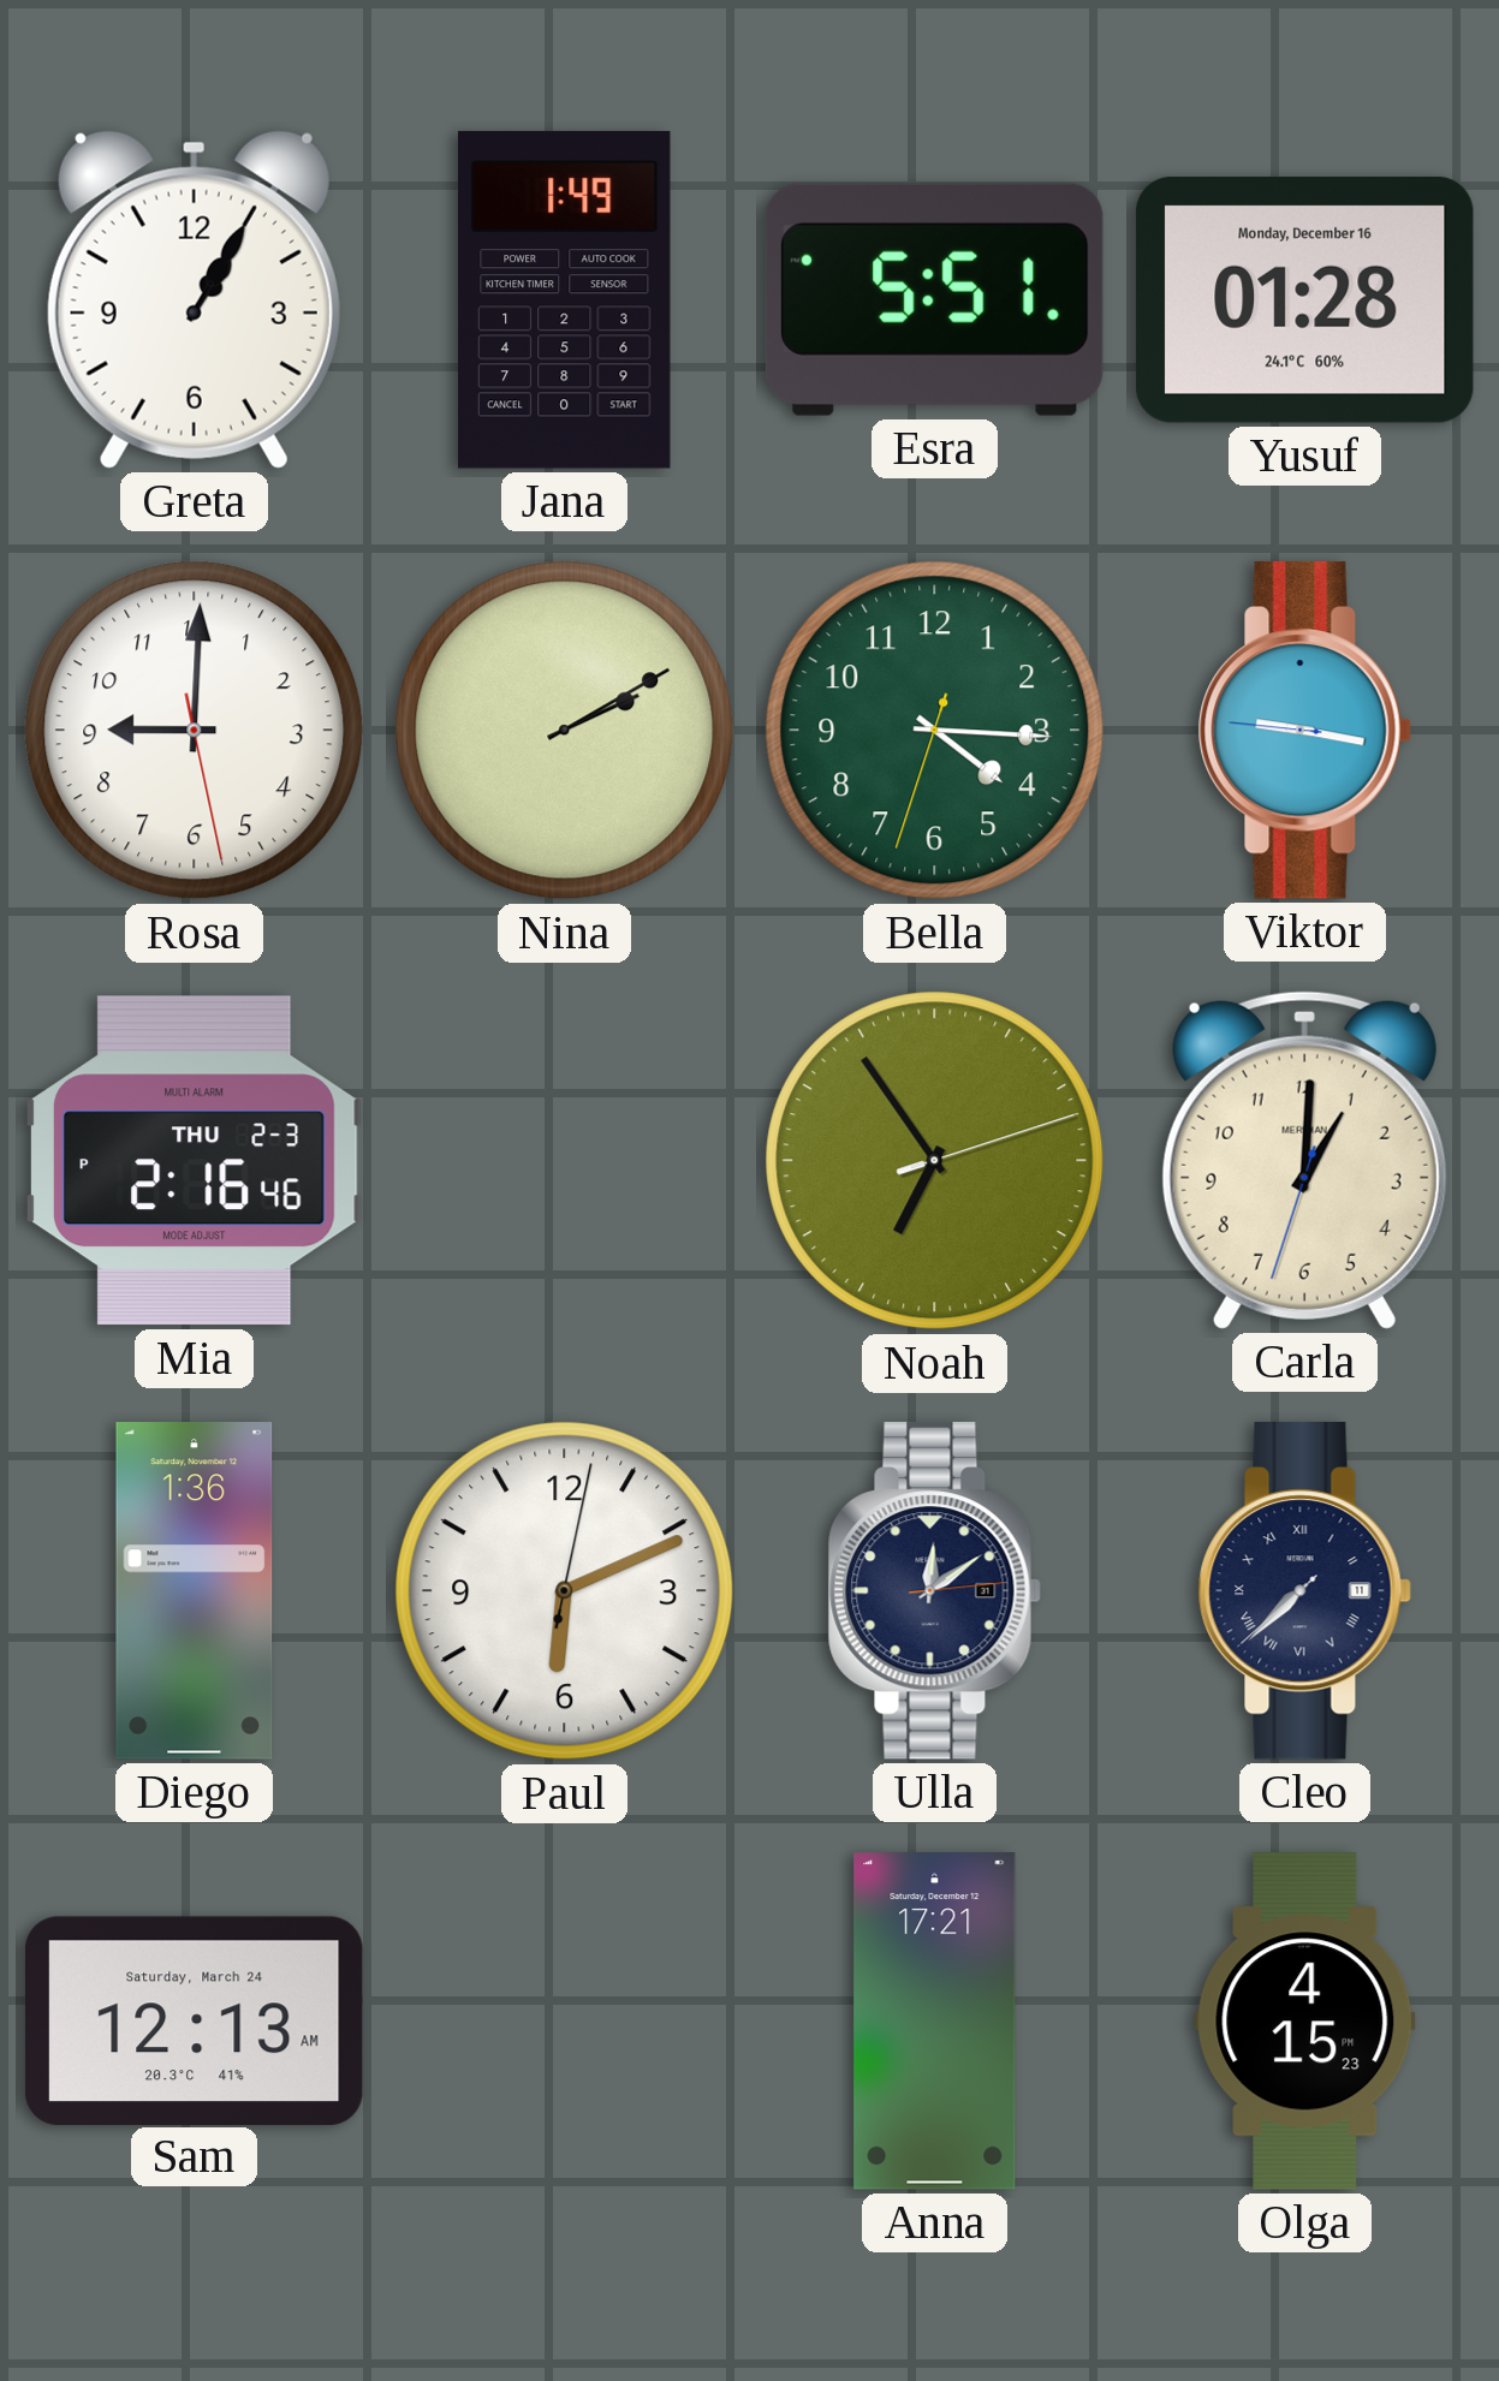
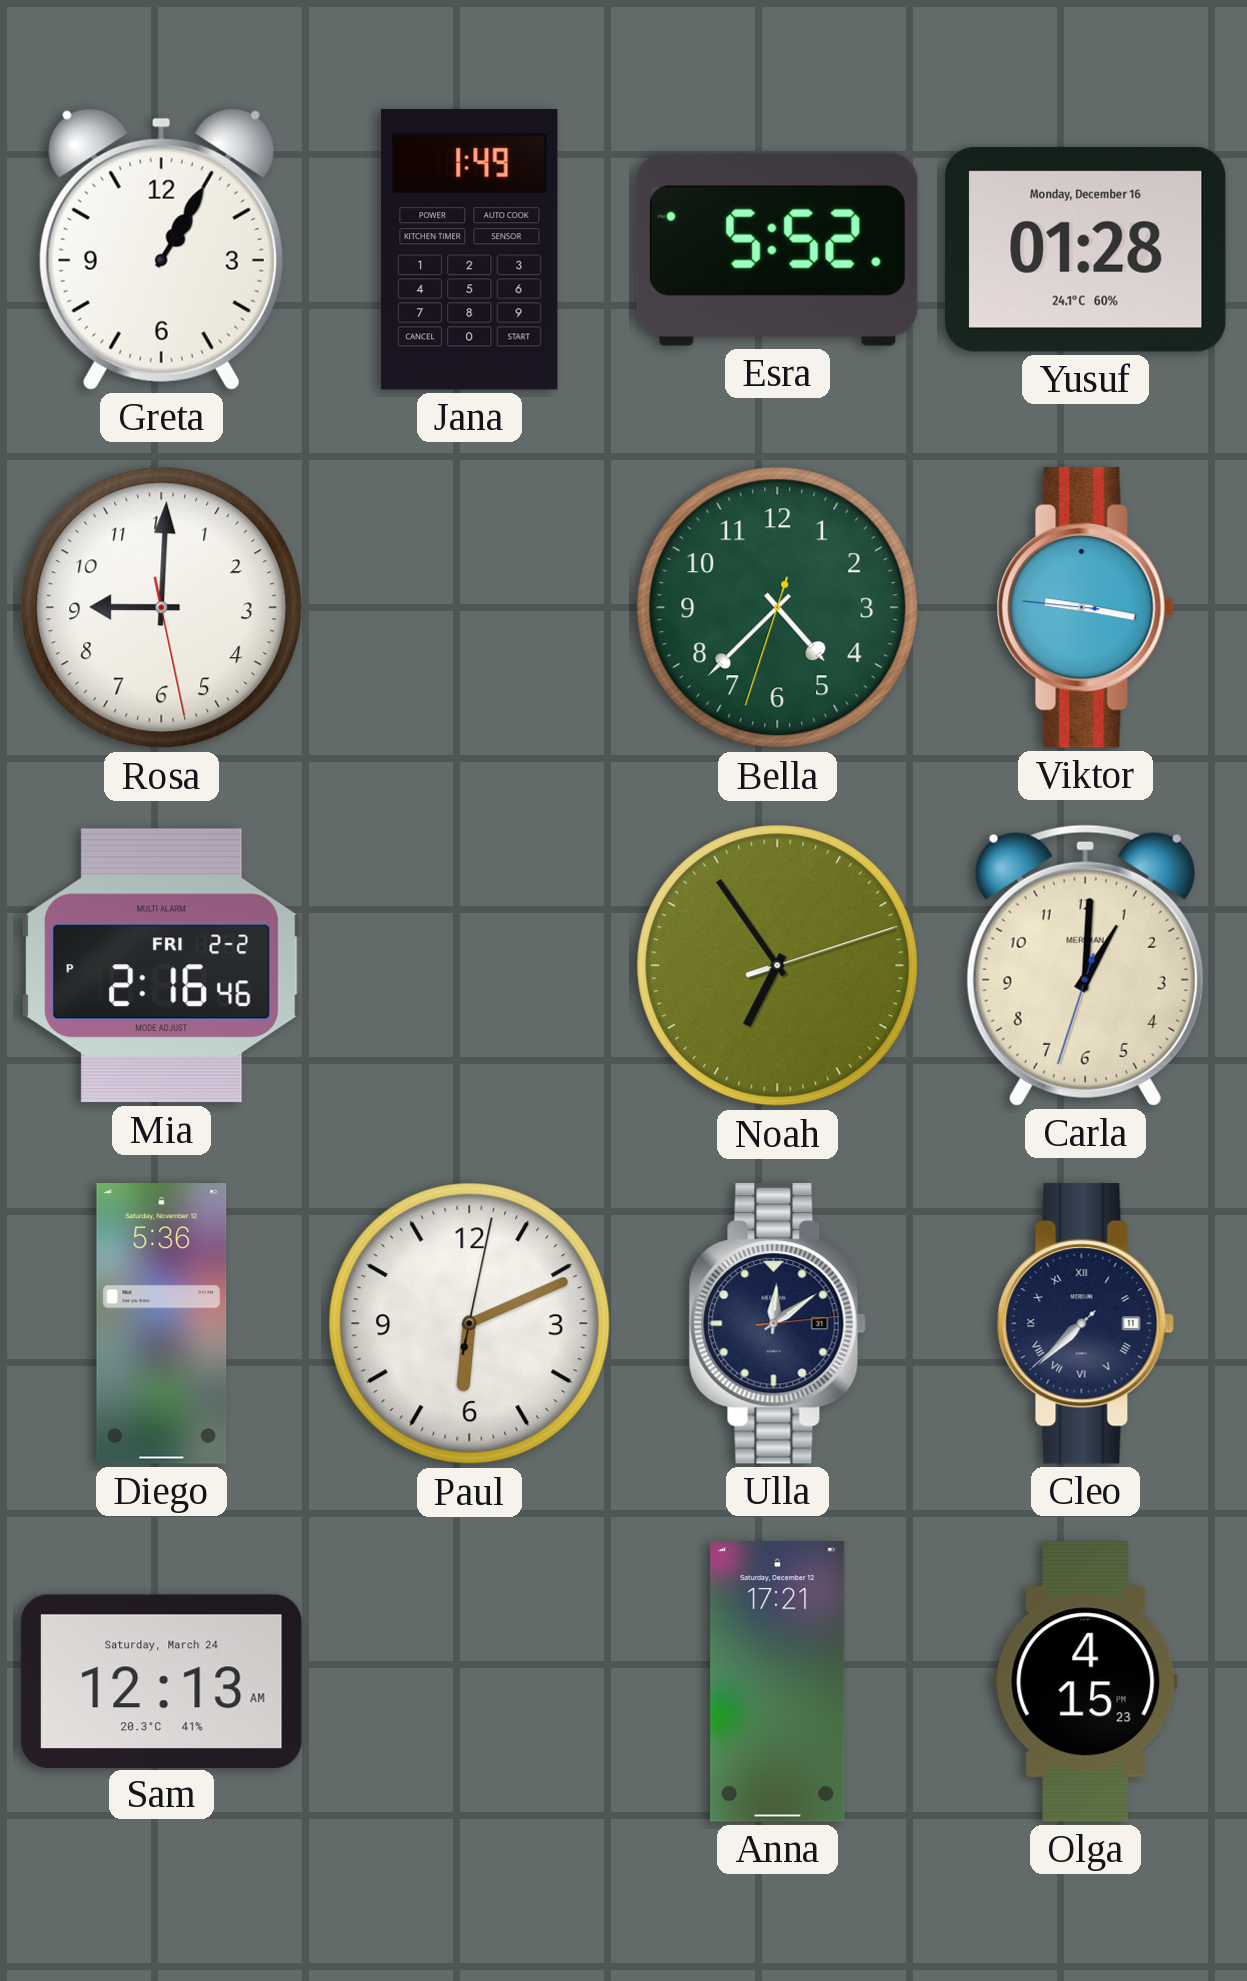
Esra: 5:51 -> 5:52
Nina: 2:10 -> none
Bella: 4:15 -> 4:37
Mia date: THU 2-3 -> FRI 2-2
Diego: 1:36 -> 5:36
